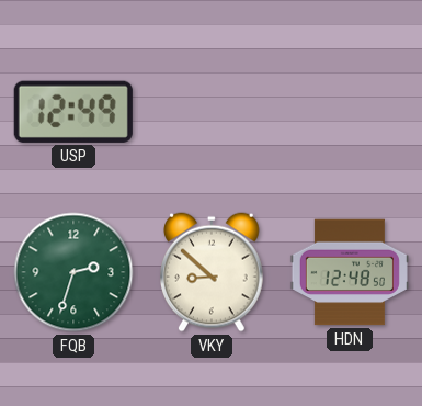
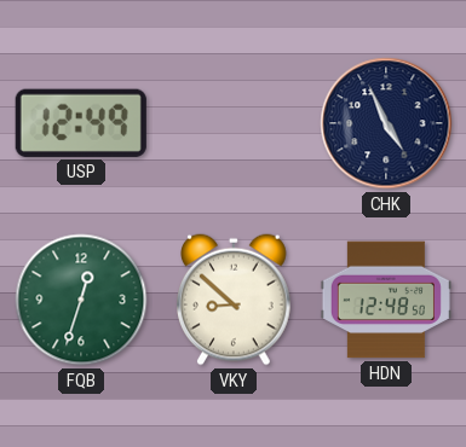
CHK: none -> 4:56
FQB: 2:33 -> 12:33
